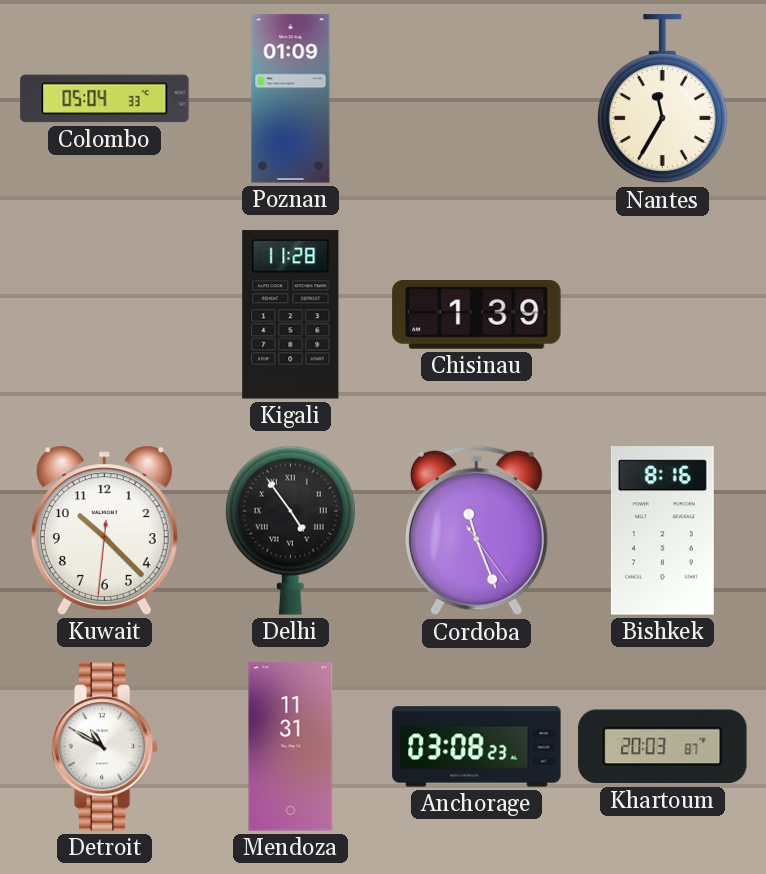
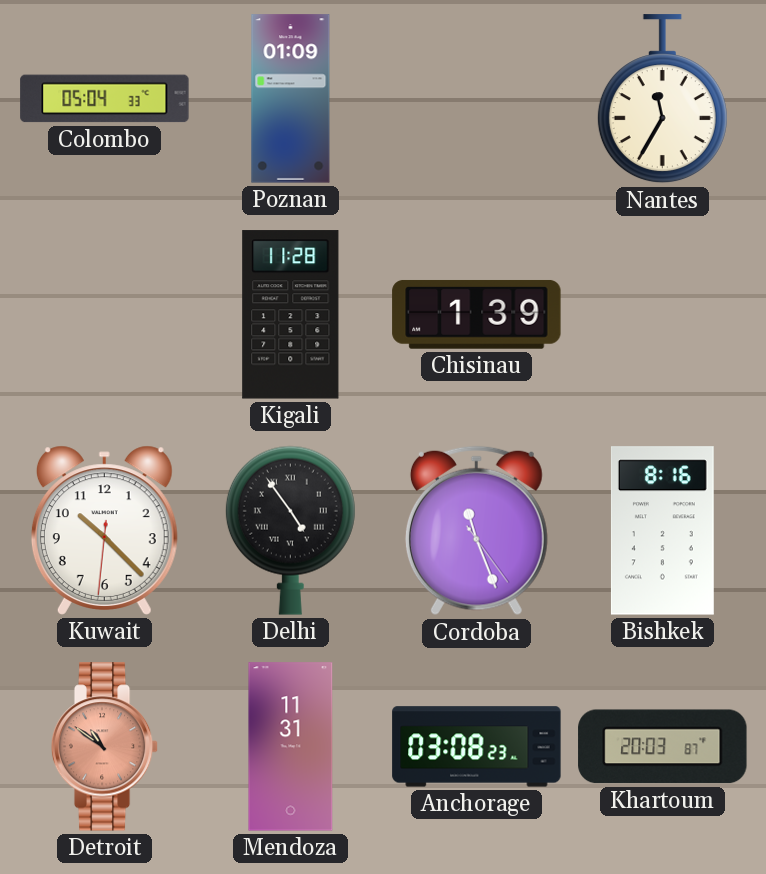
Detroit: 10:50 -> 10:51
Detroit dial: white -> salmon
